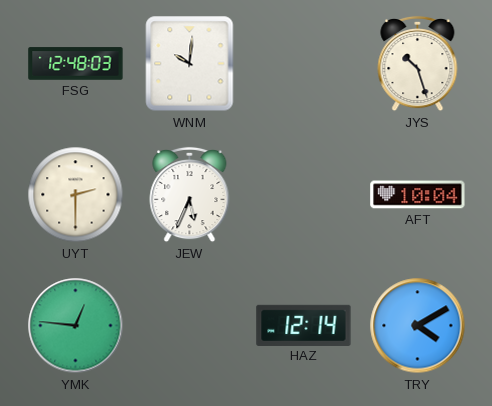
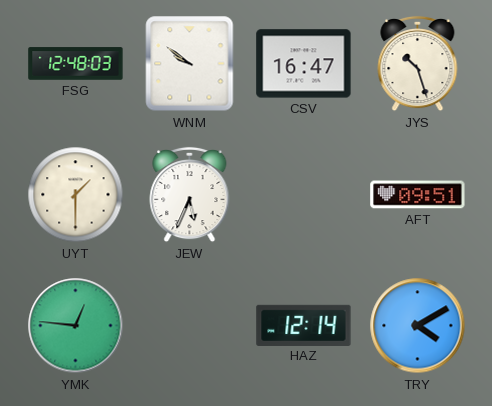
WNM: 10:01 -> 9:51
CSV: none -> 16:47
UYT: 2:30 -> 1:30
AFT: 10:04 -> 09:51
